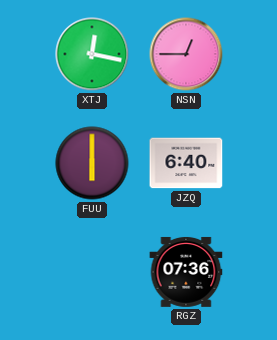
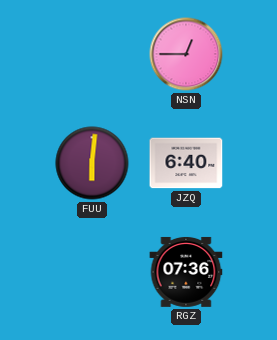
XTJ: 12:17 -> none
FUU: 6:00 -> 6:01
